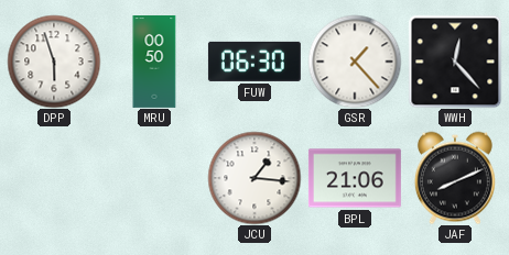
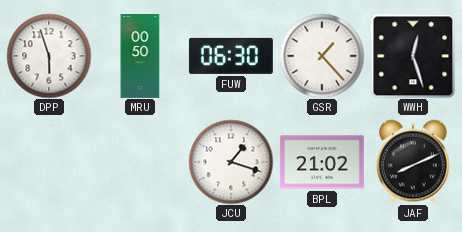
WWH: 12:23 -> 12:27
JCU: 1:16 -> 1:18
BPL: 21:06 -> 21:02
